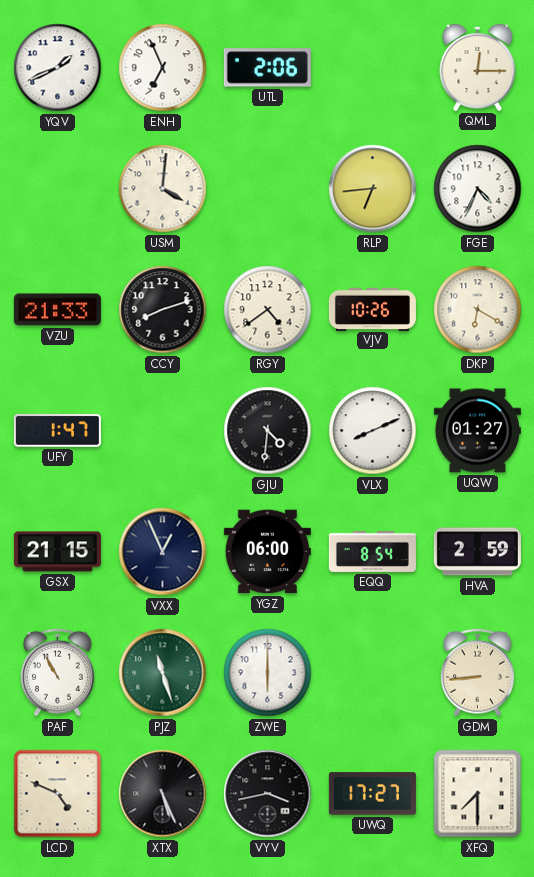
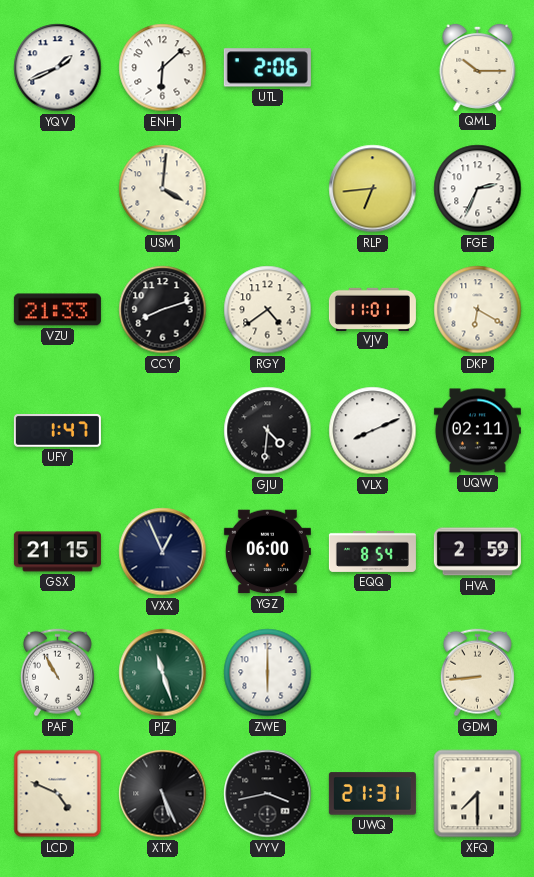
ENH: 6:56 -> 6:08
QML: 12:15 -> 10:15
FGE: 4:34 -> 2:34
VJV: 10:26 -> 11:01
UQW: 01:27 -> 02:11
UWQ: 17:27 -> 21:31
